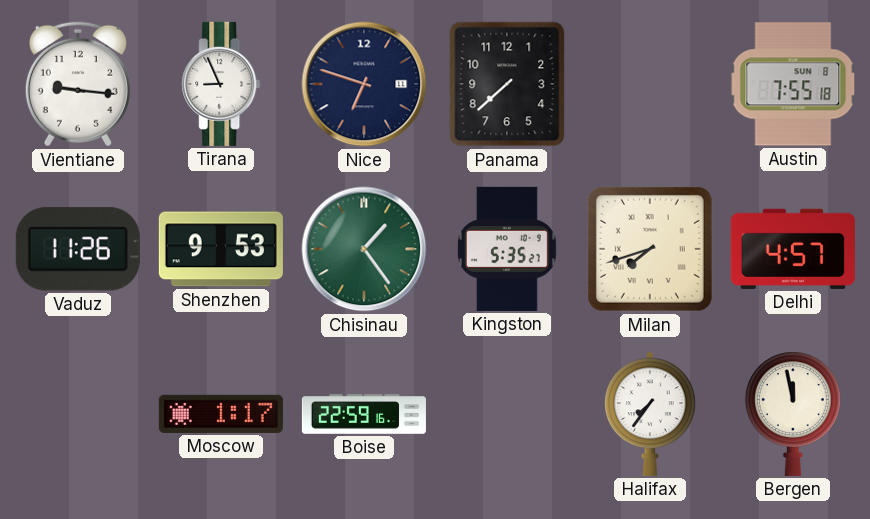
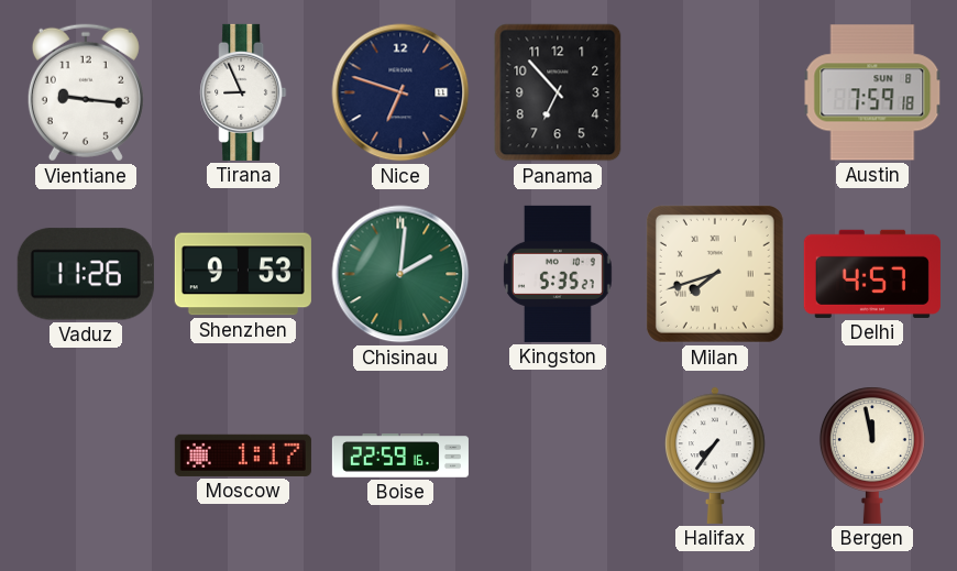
Panama: 7:38 -> 6:53
Austin: 7:55 -> 7:59
Chisinau: 1:24 -> 2:01
